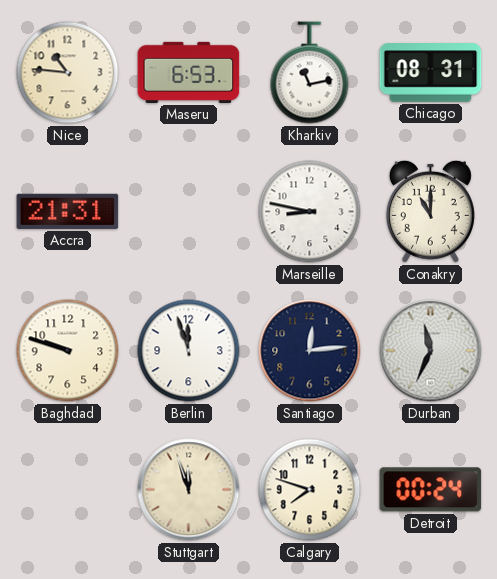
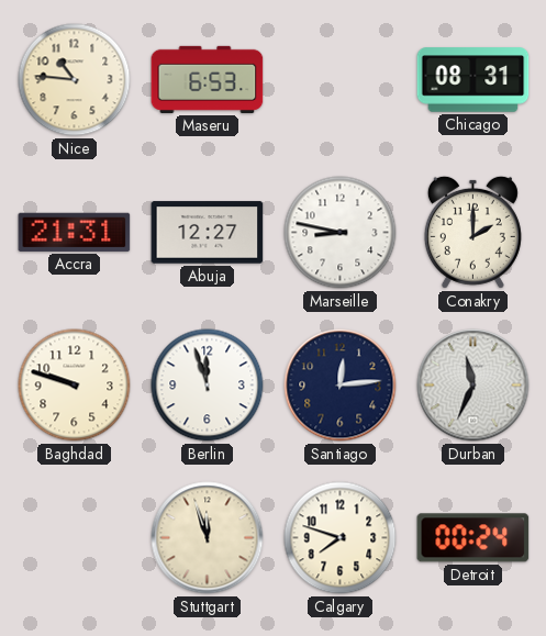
Kharkiv: 11:13 -> none
Abuja: none -> 12:27
Conakry: 11:00 -> 2:00
